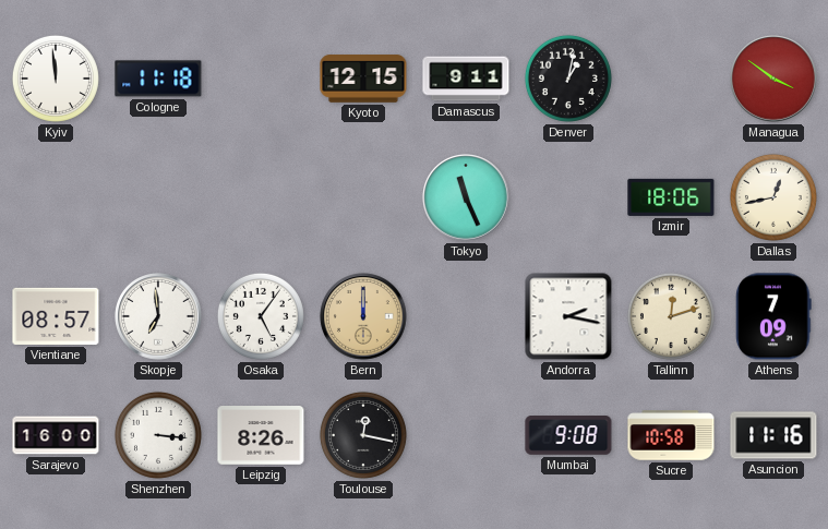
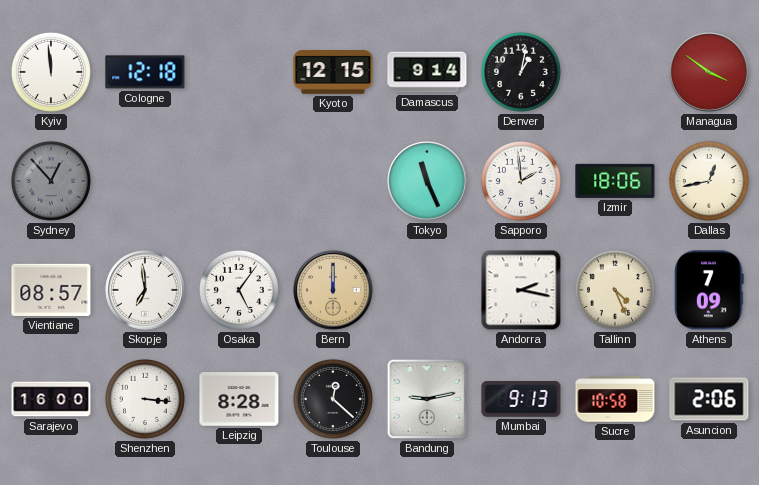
Cologne: 11:18 -> 12:18
Damascus: 9:11 -> 9:14
Sydney: none -> 12:53
Sapporo: none -> 1:59
Tallinn: 12:12 -> 4:26
Leipzig: 8:26 -> 8:28
Toulouse: 12:17 -> 12:22
Bandung: none -> 9:13
Mumbai: 9:08 -> 9:13
Asuncion: 11:16 -> 2:06
